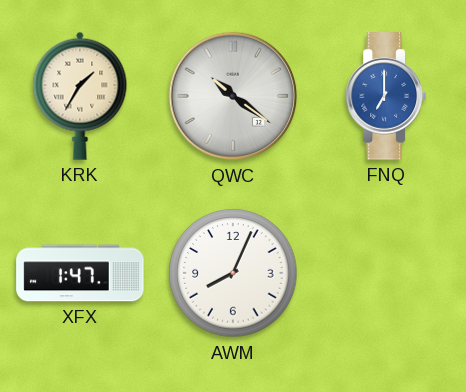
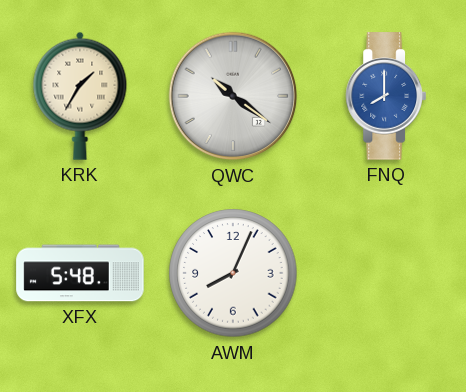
FNQ: 7:00 -> 8:00
XFX: 1:47 -> 5:48
